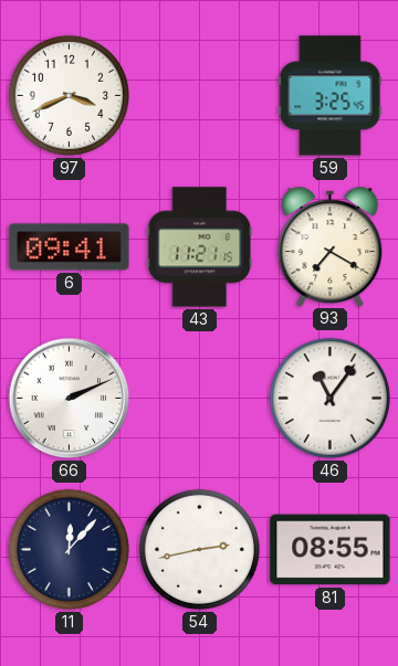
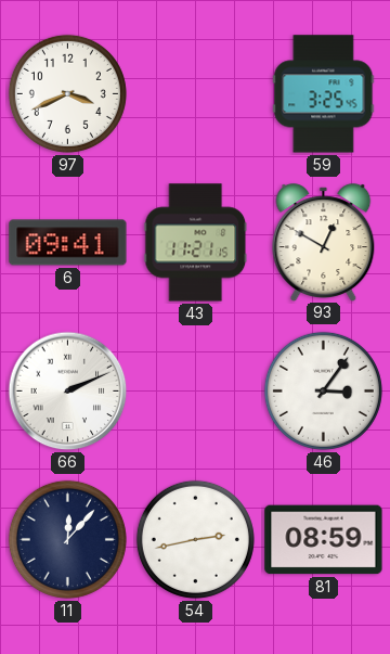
93: 7:20 -> 12:50
46: 11:06 -> 3:06
81: 08:55 -> 08:59
